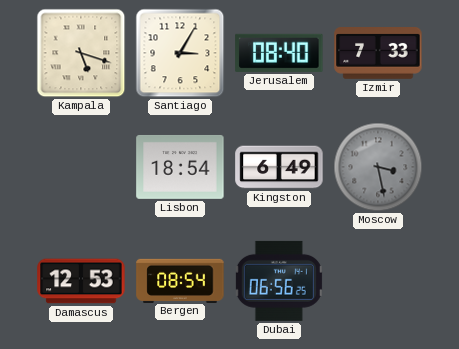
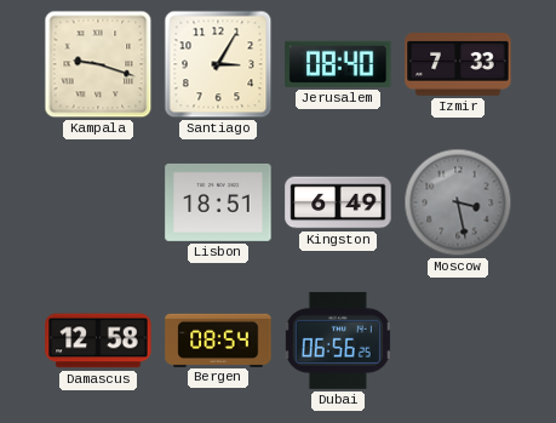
Kampala: 5:18 -> 9:18
Lisbon: 18:54 -> 18:51
Damascus: 12:53 -> 12:58
